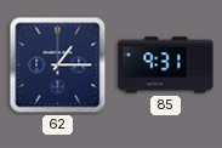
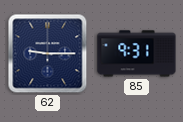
62: 1:15 -> 9:15
